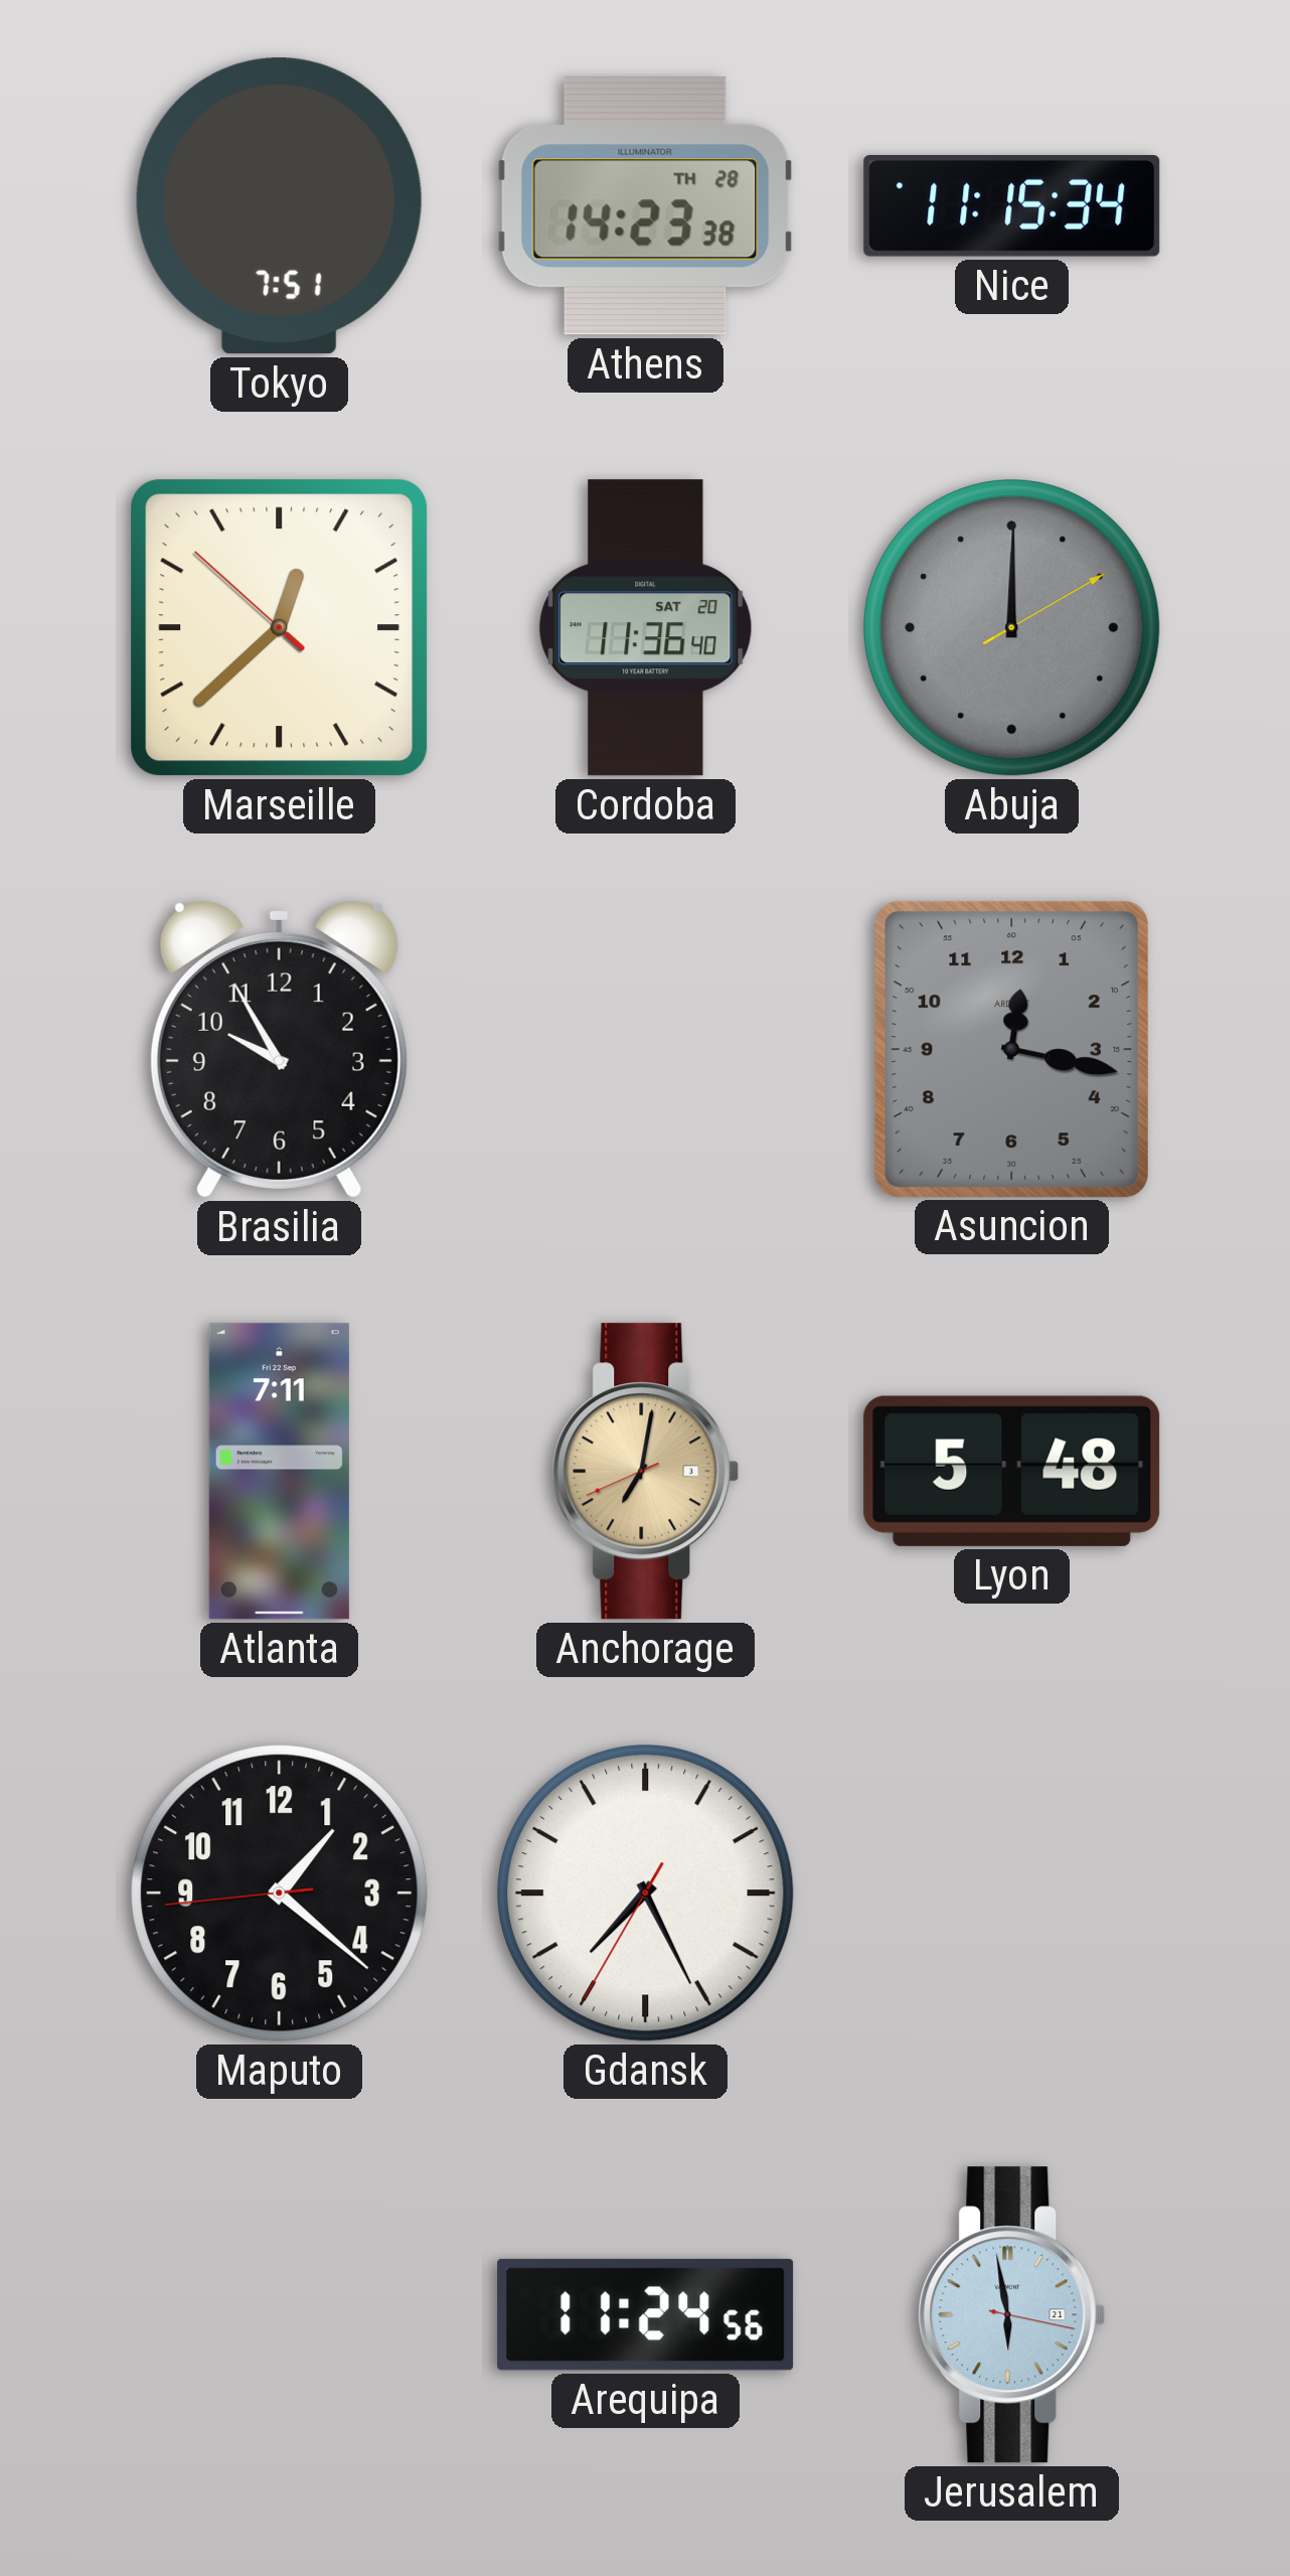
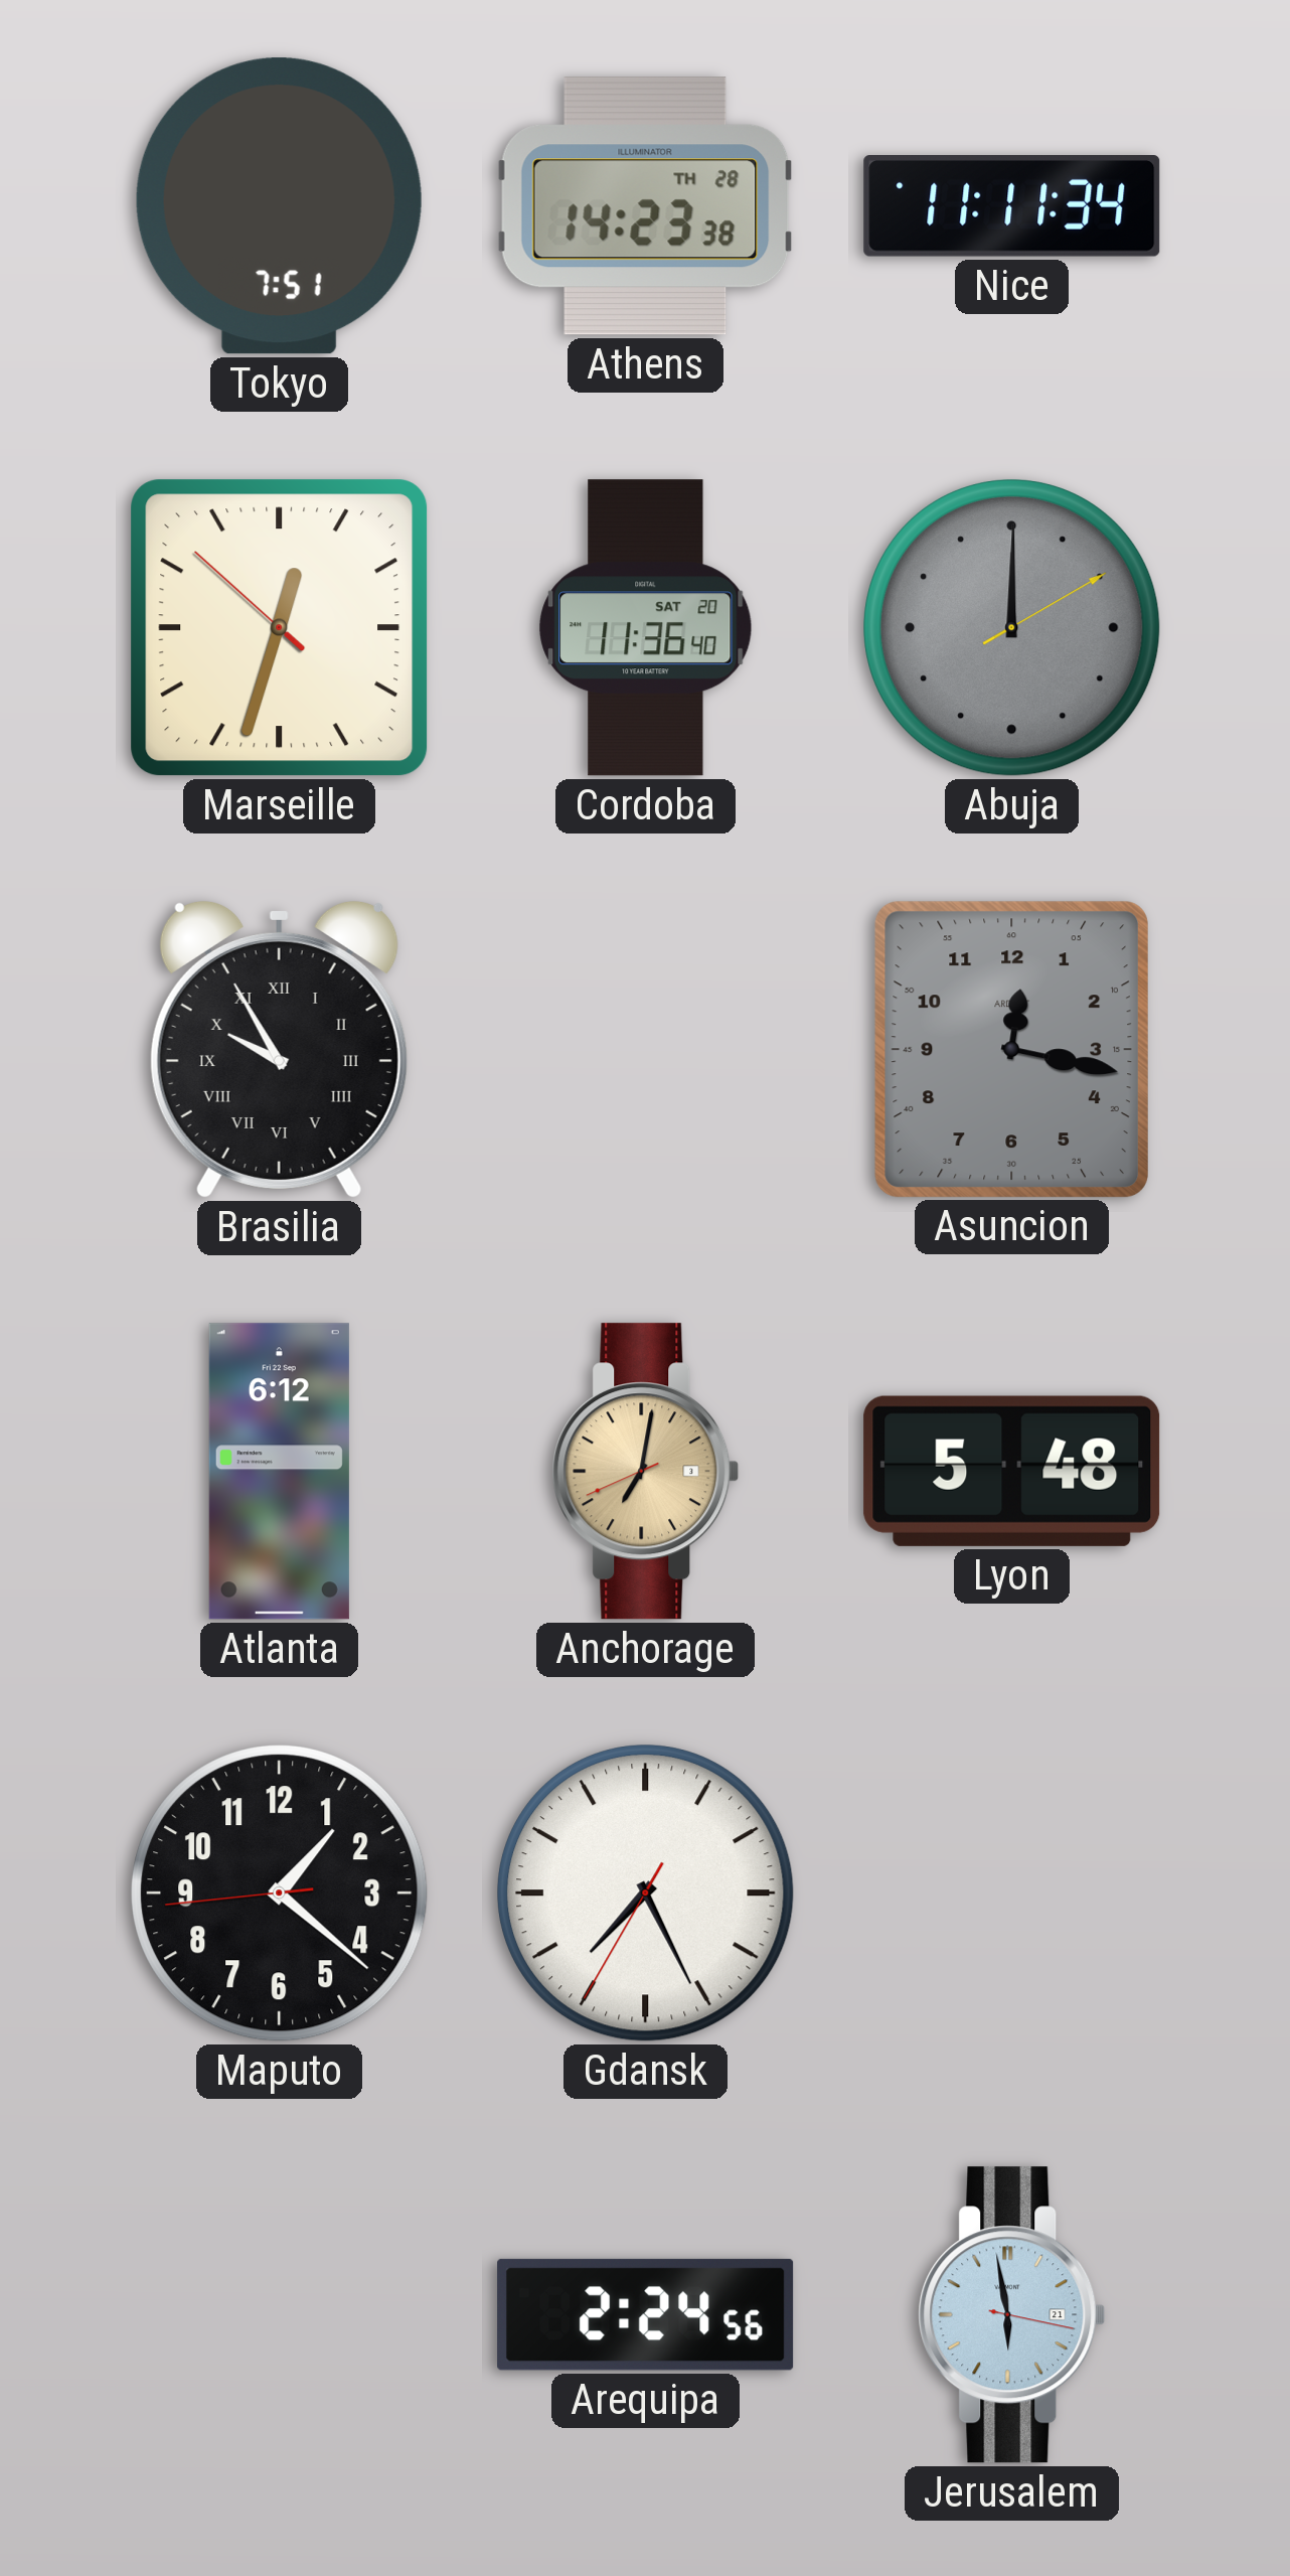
Nice: 11:15 -> 11:11
Marseille: 12:37 -> 12:32
Brasilia numerals: Arabic -> Roman
Atlanta: 7:11 -> 6:12
Arequipa: 11:24 -> 2:24
